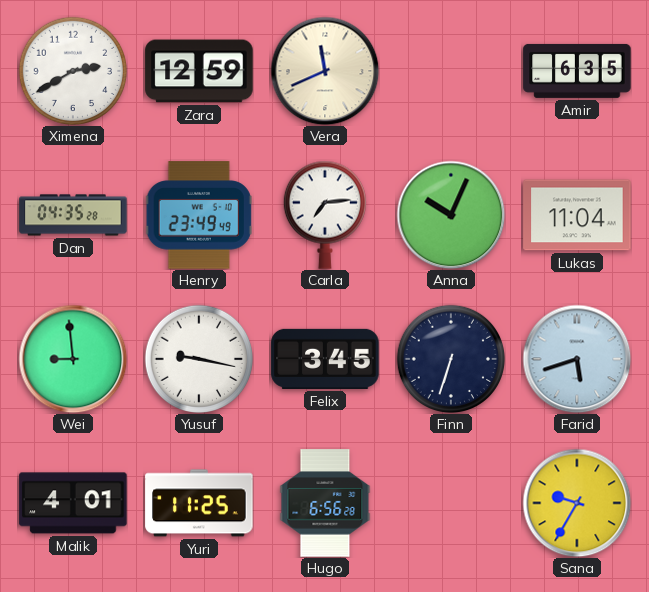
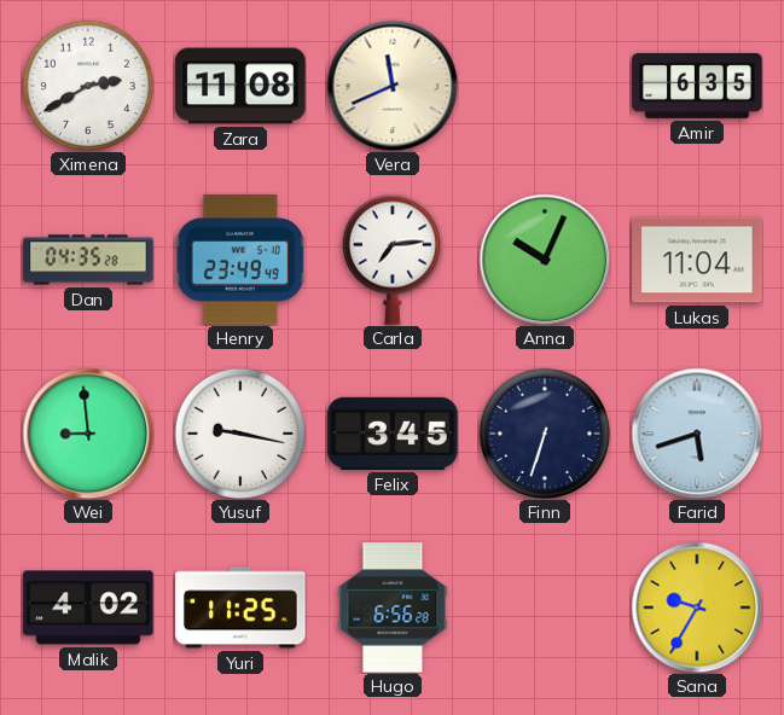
Zara: 12:59 -> 11:08
Malik: 4:01 -> 4:02
